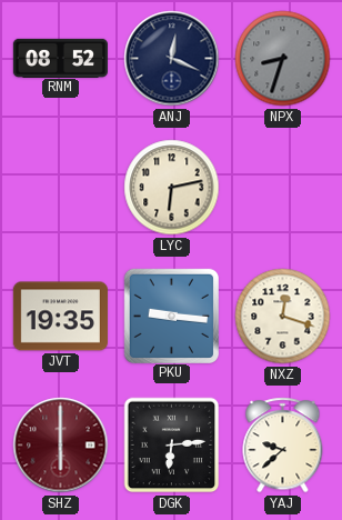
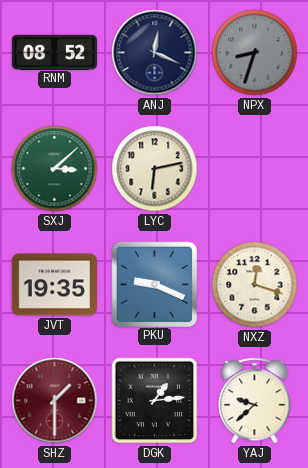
SXJ: none -> 3:08
PKU: 9:16 -> 9:19
SHZ: 6:00 -> 1:30
DGK: 6:14 -> 1:14
